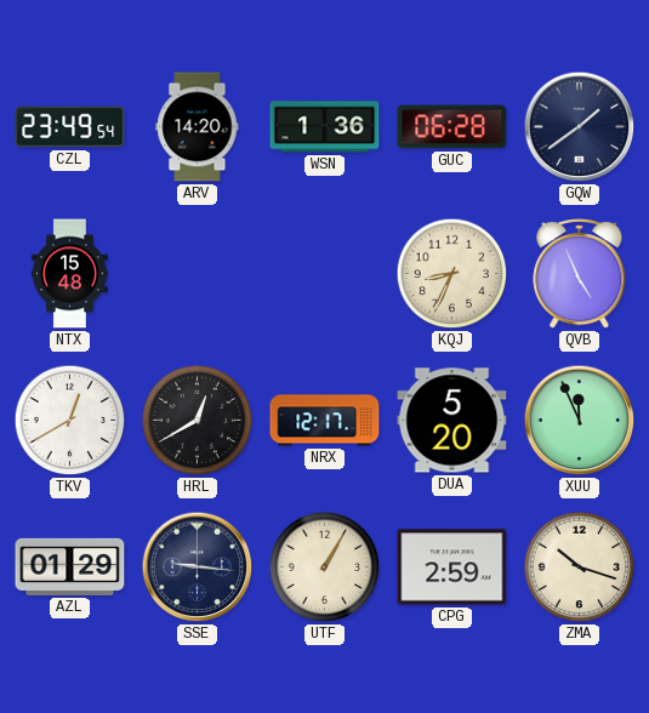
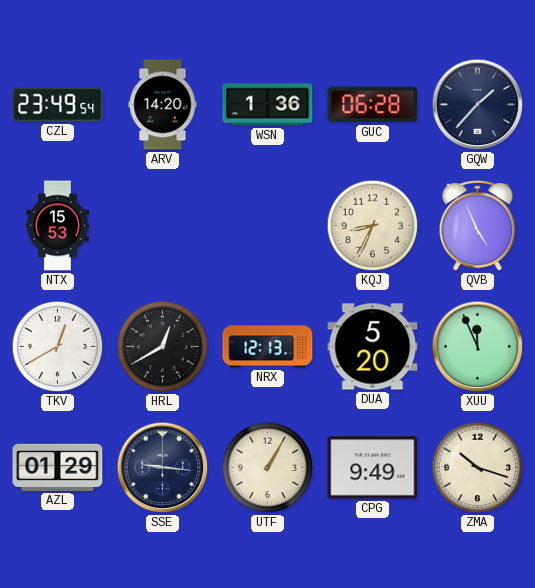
GQW: 1:39 -> 1:37
NTX: 15:48 -> 15:53
NRX: 12:17 -> 12:13
CPG: 2:59 -> 9:49
